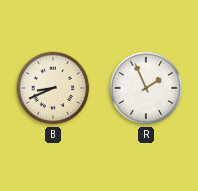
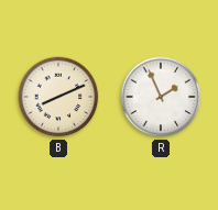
B: 8:41 -> 8:11
